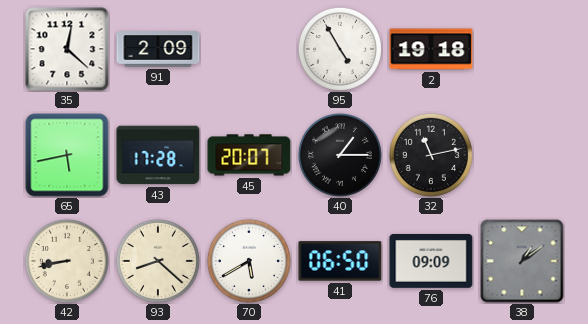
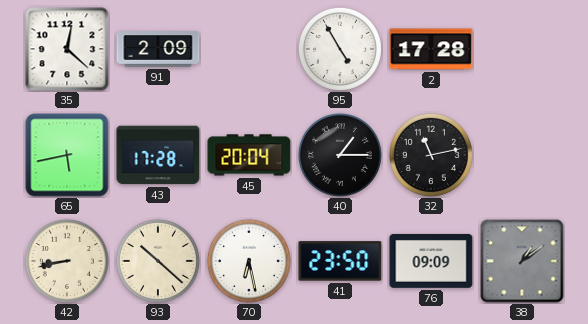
2: 19:18 -> 17:28
45: 20:07 -> 20:04
93: 8:22 -> 10:22
70: 5:40 -> 6:28
41: 06:50 -> 23:50
